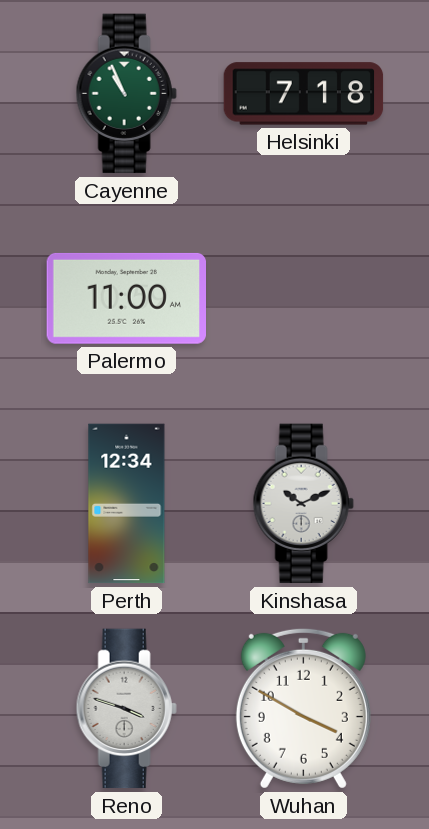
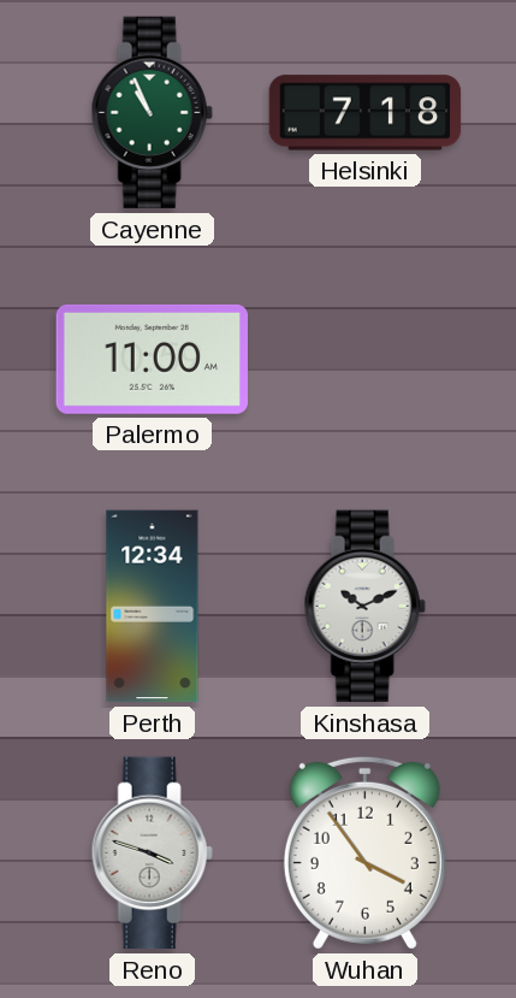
Wuhan: 3:50 -> 3:54
